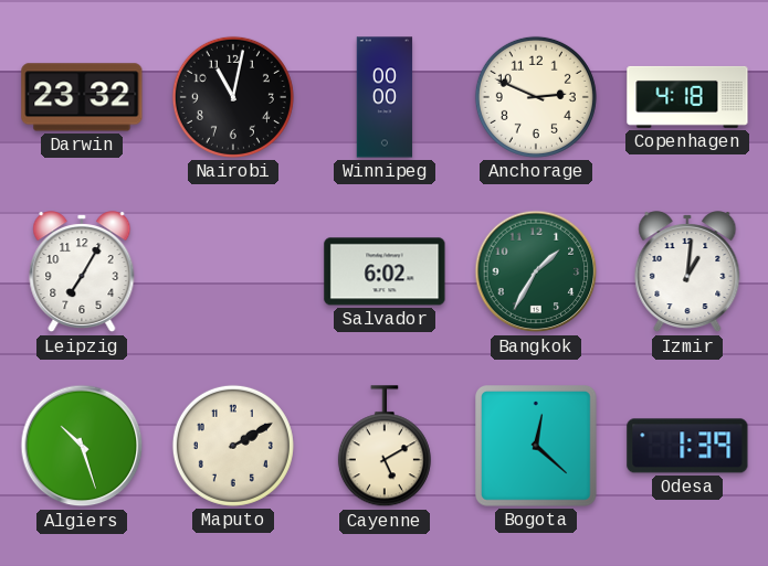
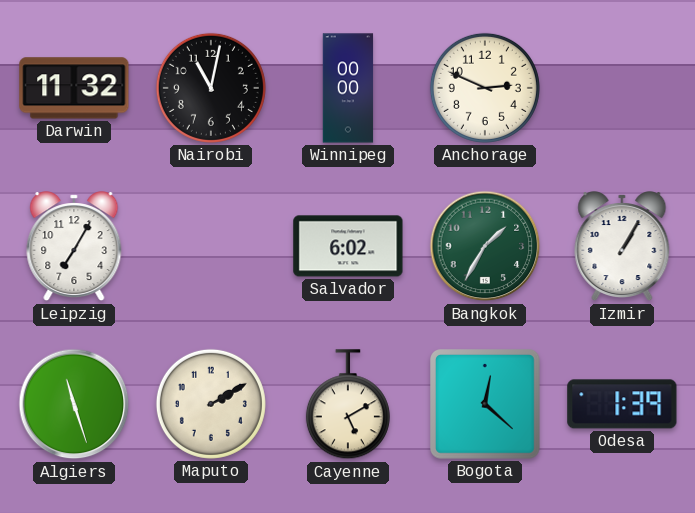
Darwin: 23:32 -> 11:32
Copenhagen: 4:18 -> none
Izmir: 1:01 -> 1:05
Algiers: 10:27 -> 11:27
